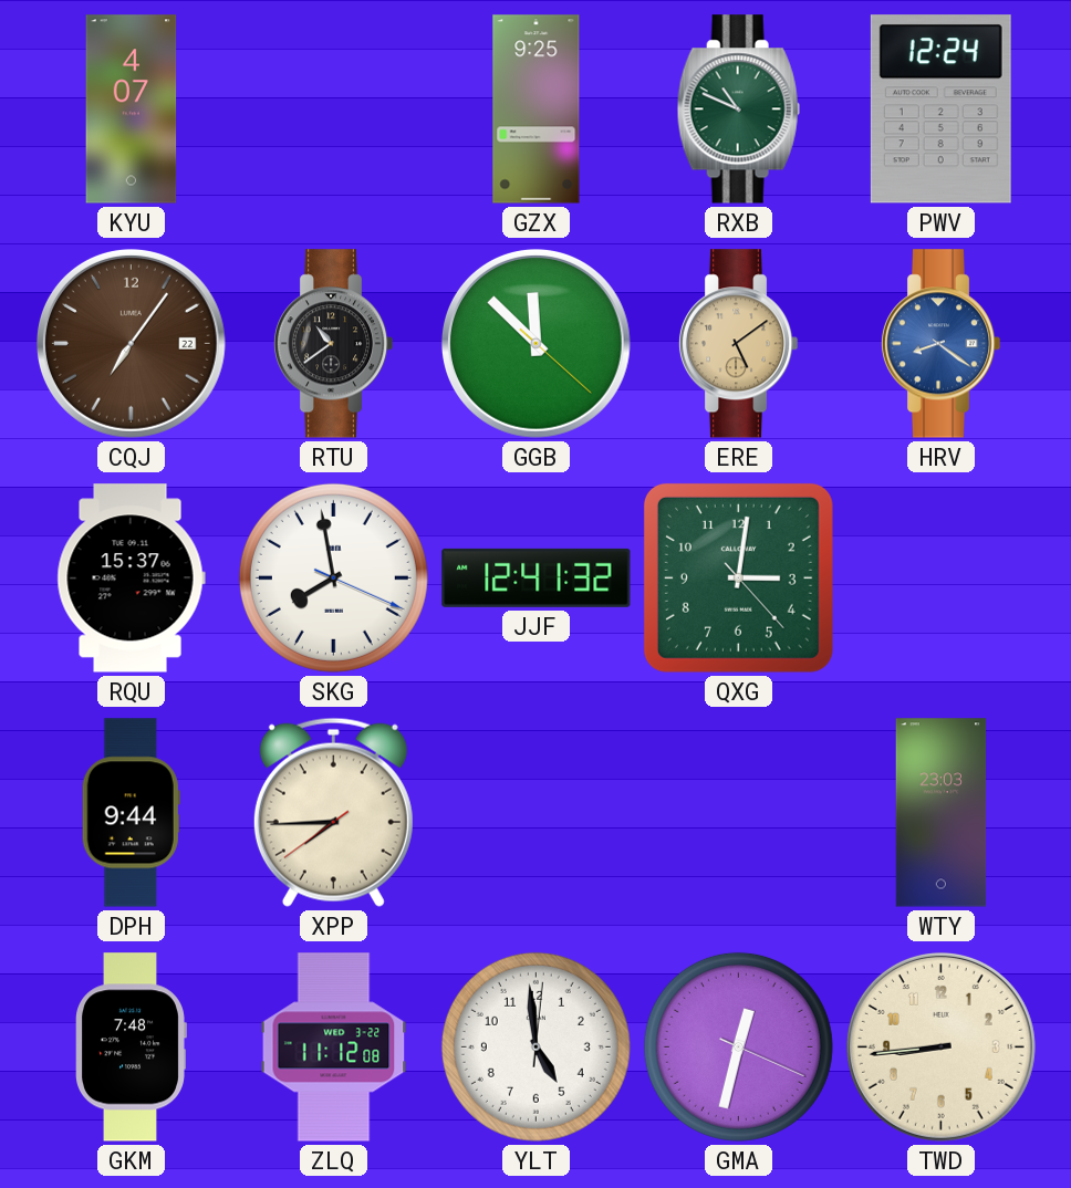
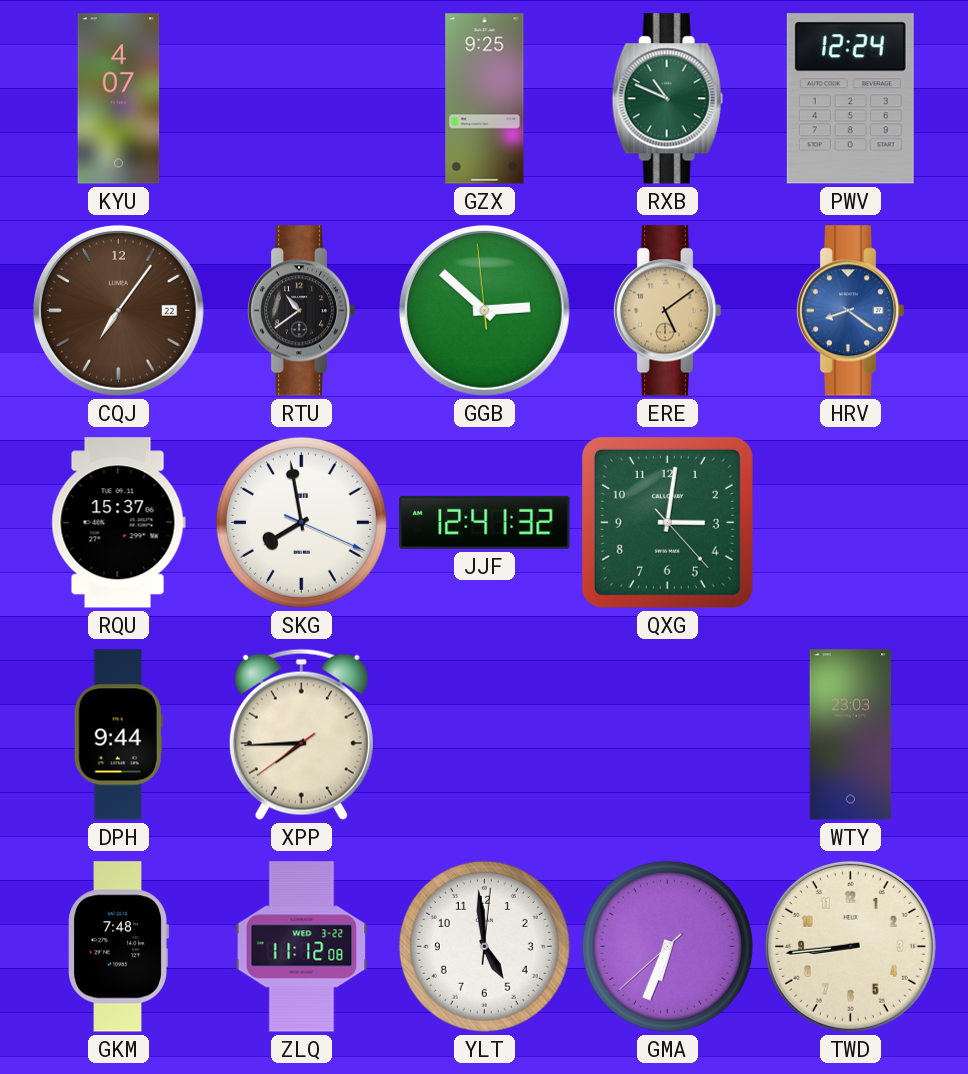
GGB: 11:52 -> 2:51
GMA: 12:32 -> 6:33
